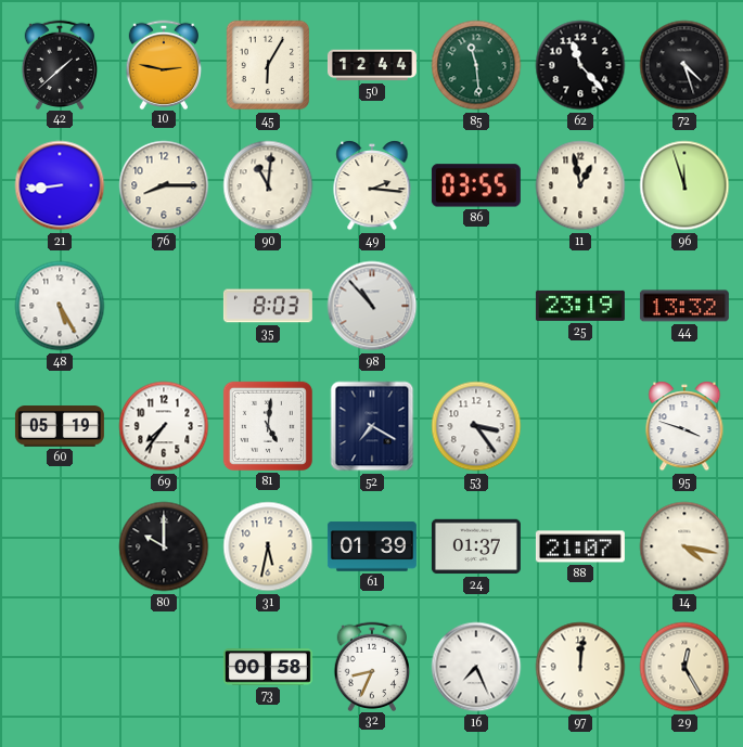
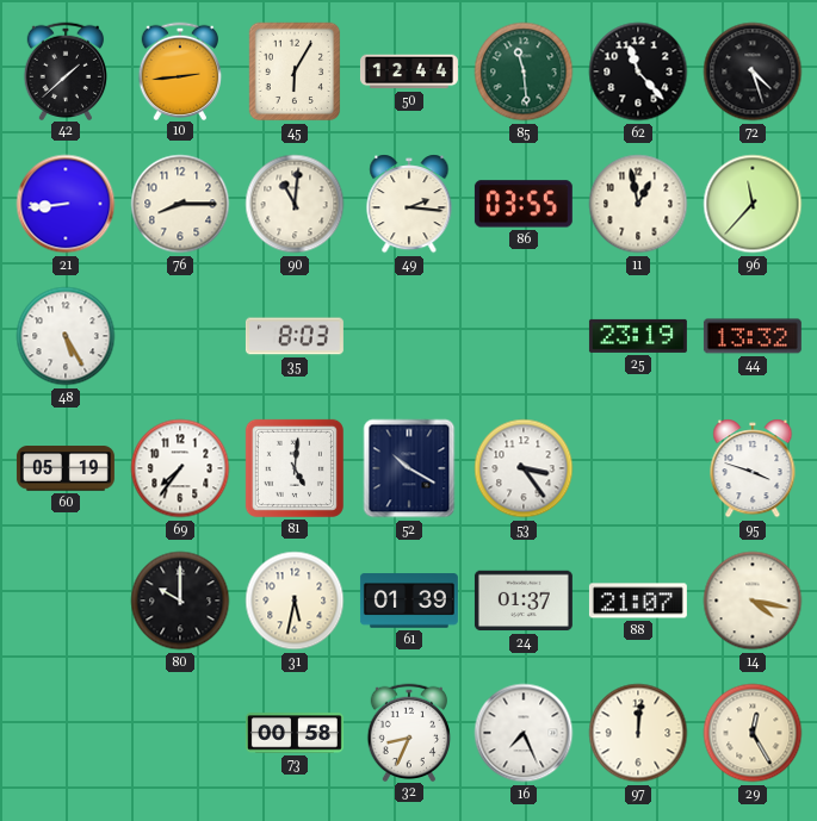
10: 2:47 -> 2:44
96: 11:57 -> 11:37
98: 10:53 -> none
52: 7:20 -> 10:20
